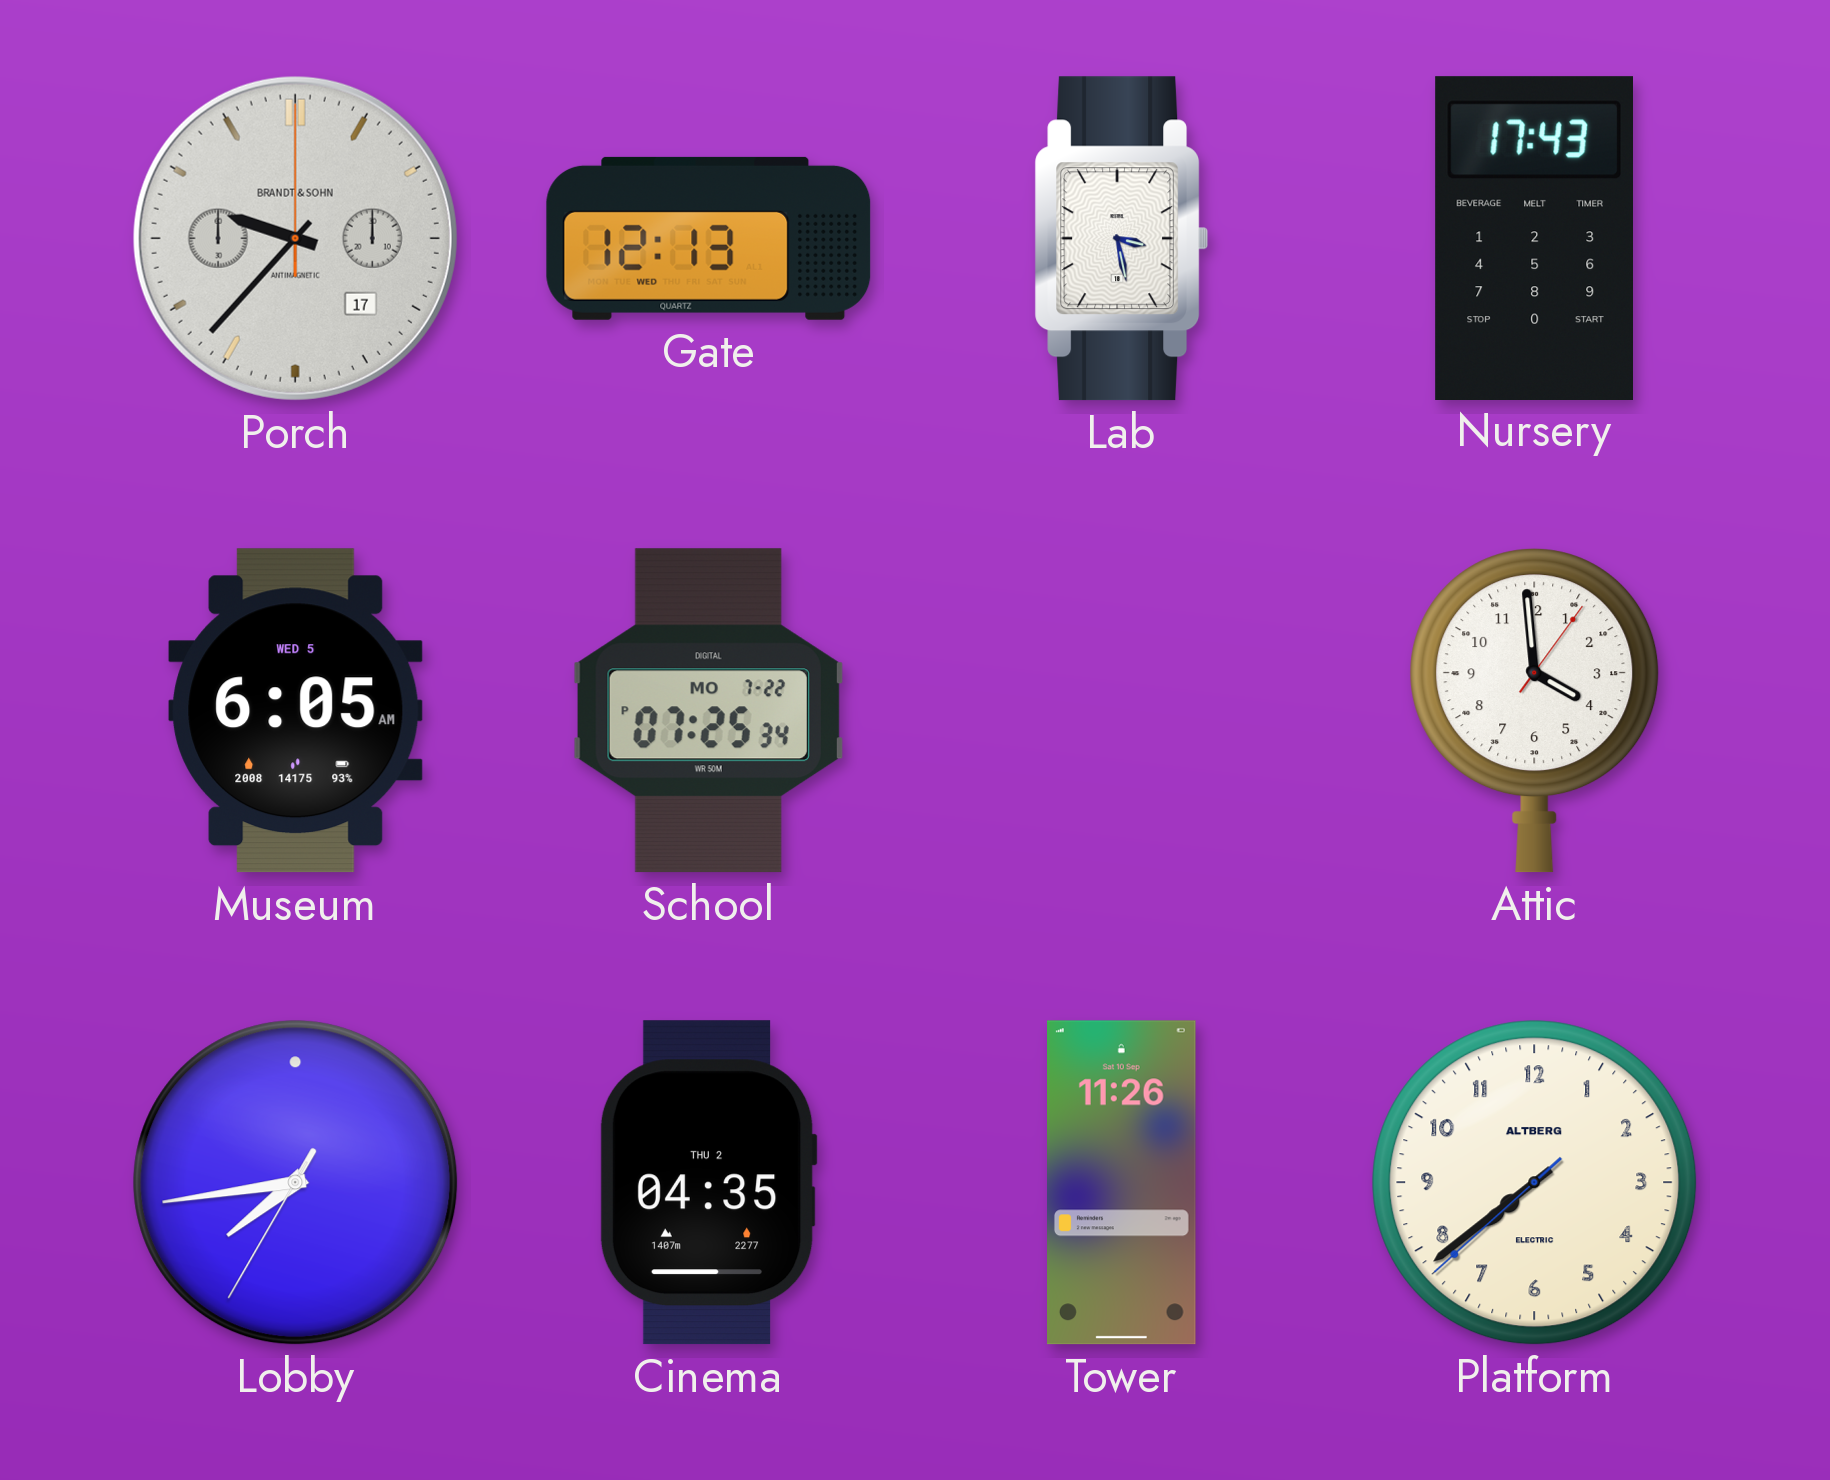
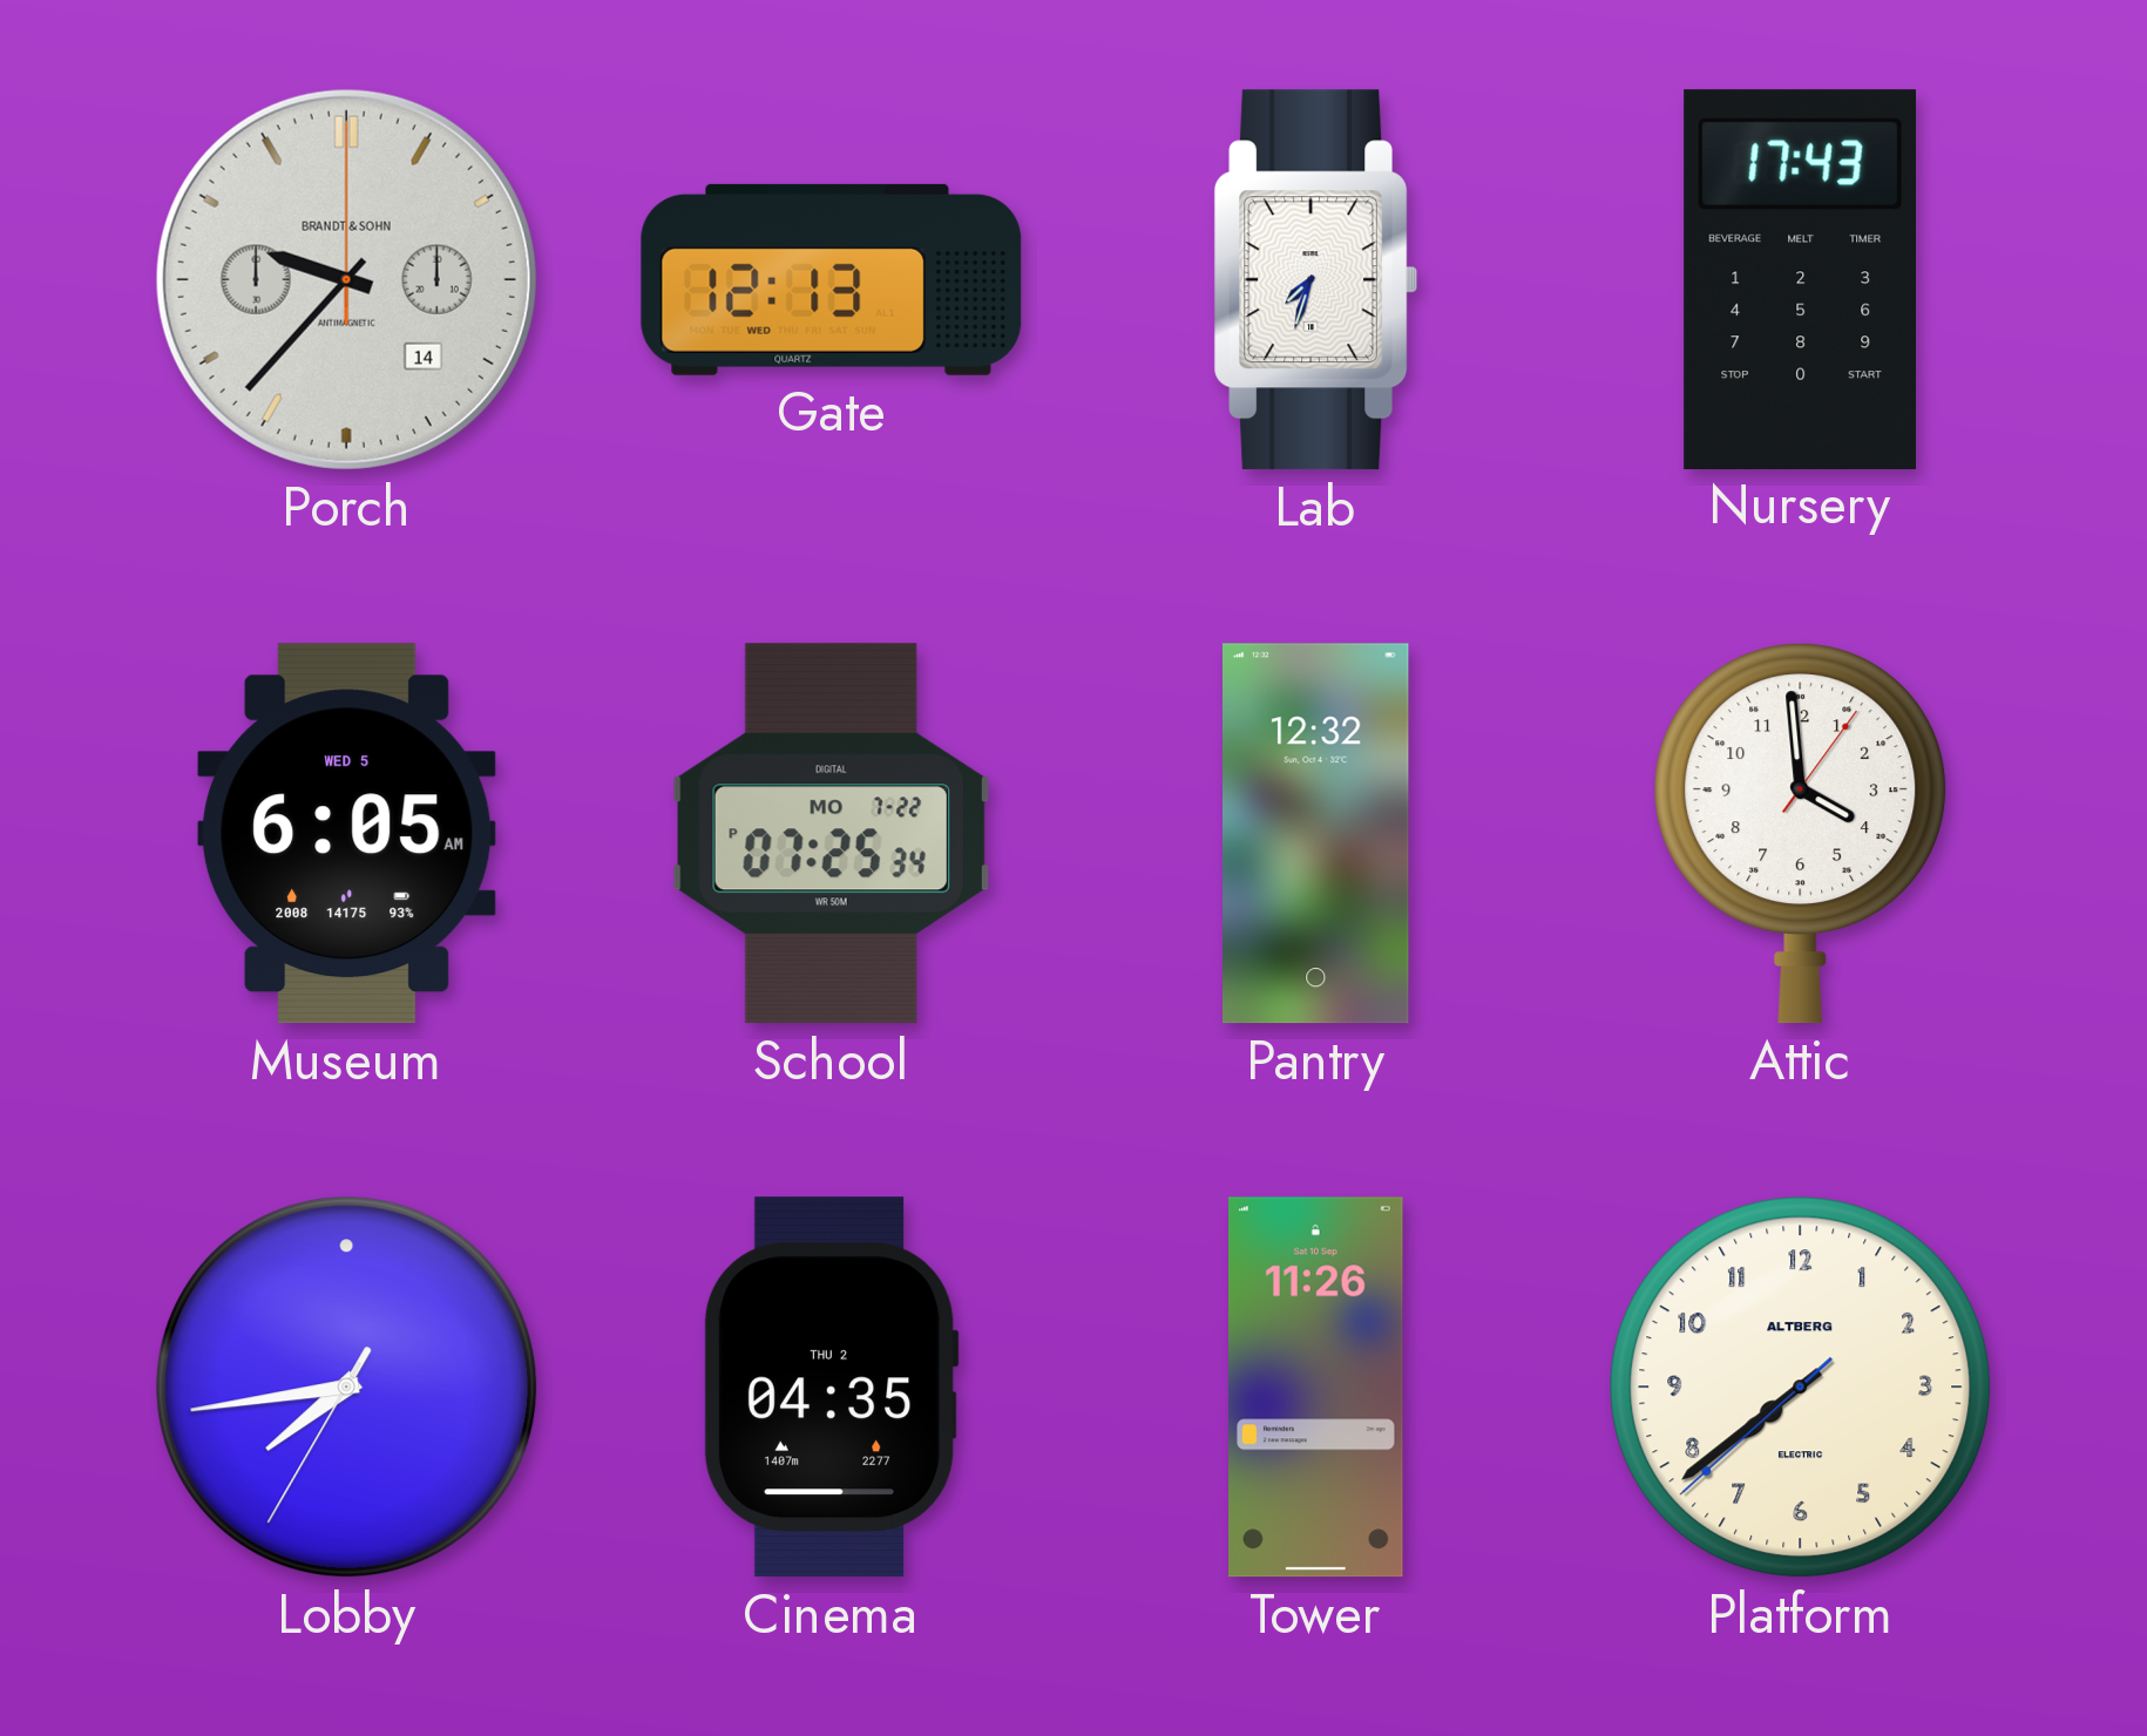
Porch date: 17 -> 14
Lab: 3:28 -> 7:33
Pantry: none -> 12:32
